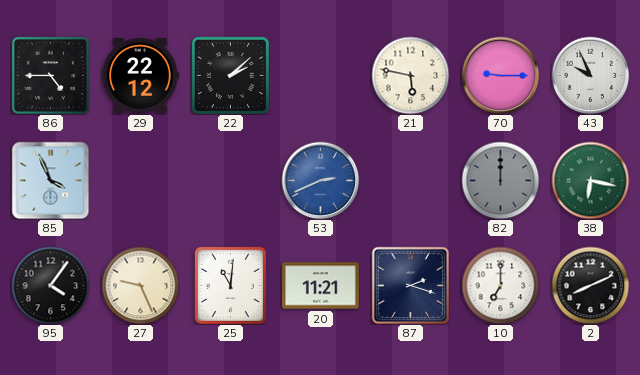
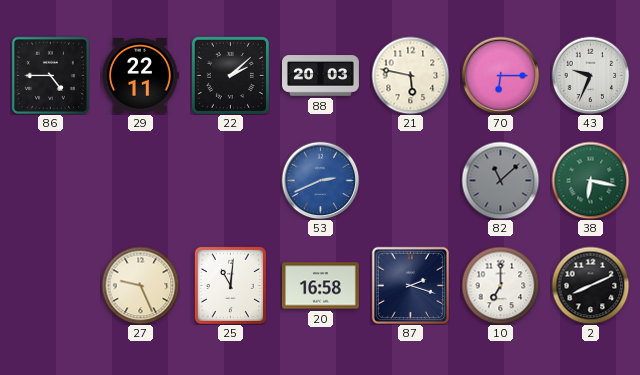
29: 22:12 -> 22:11
88: none -> 20:03
70: 9:15 -> 6:15
43: 9:56 -> 9:34
85: 3:56 -> none
82: 12:00 -> 11:08
95: 4:06 -> none
20: 11:21 -> 16:58
